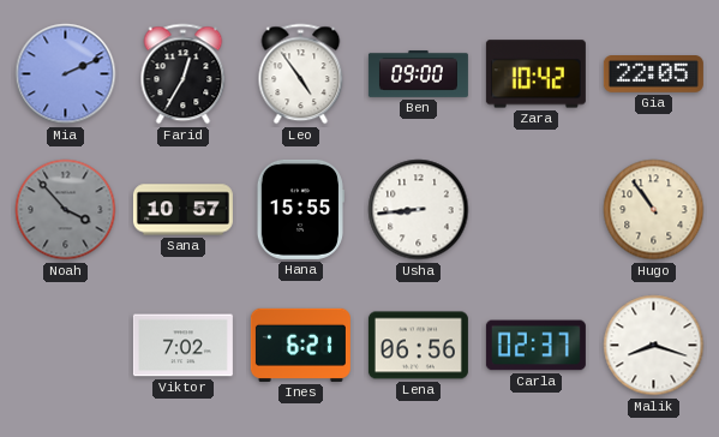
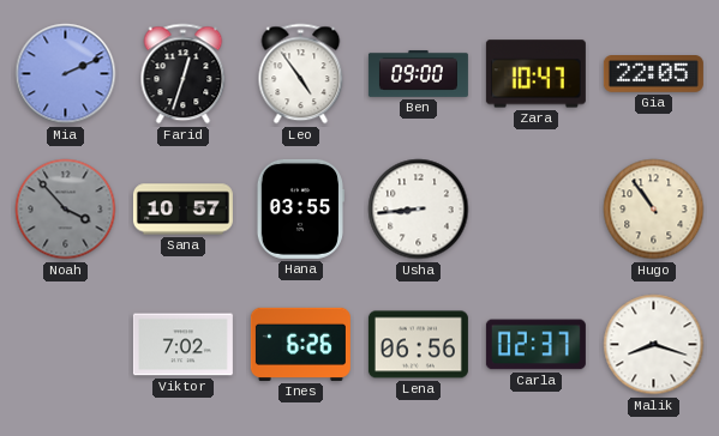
Farid: 12:35 -> 12:33
Zara: 10:42 -> 10:47
Hana: 15:55 -> 03:55
Ines: 6:21 -> 6:26
